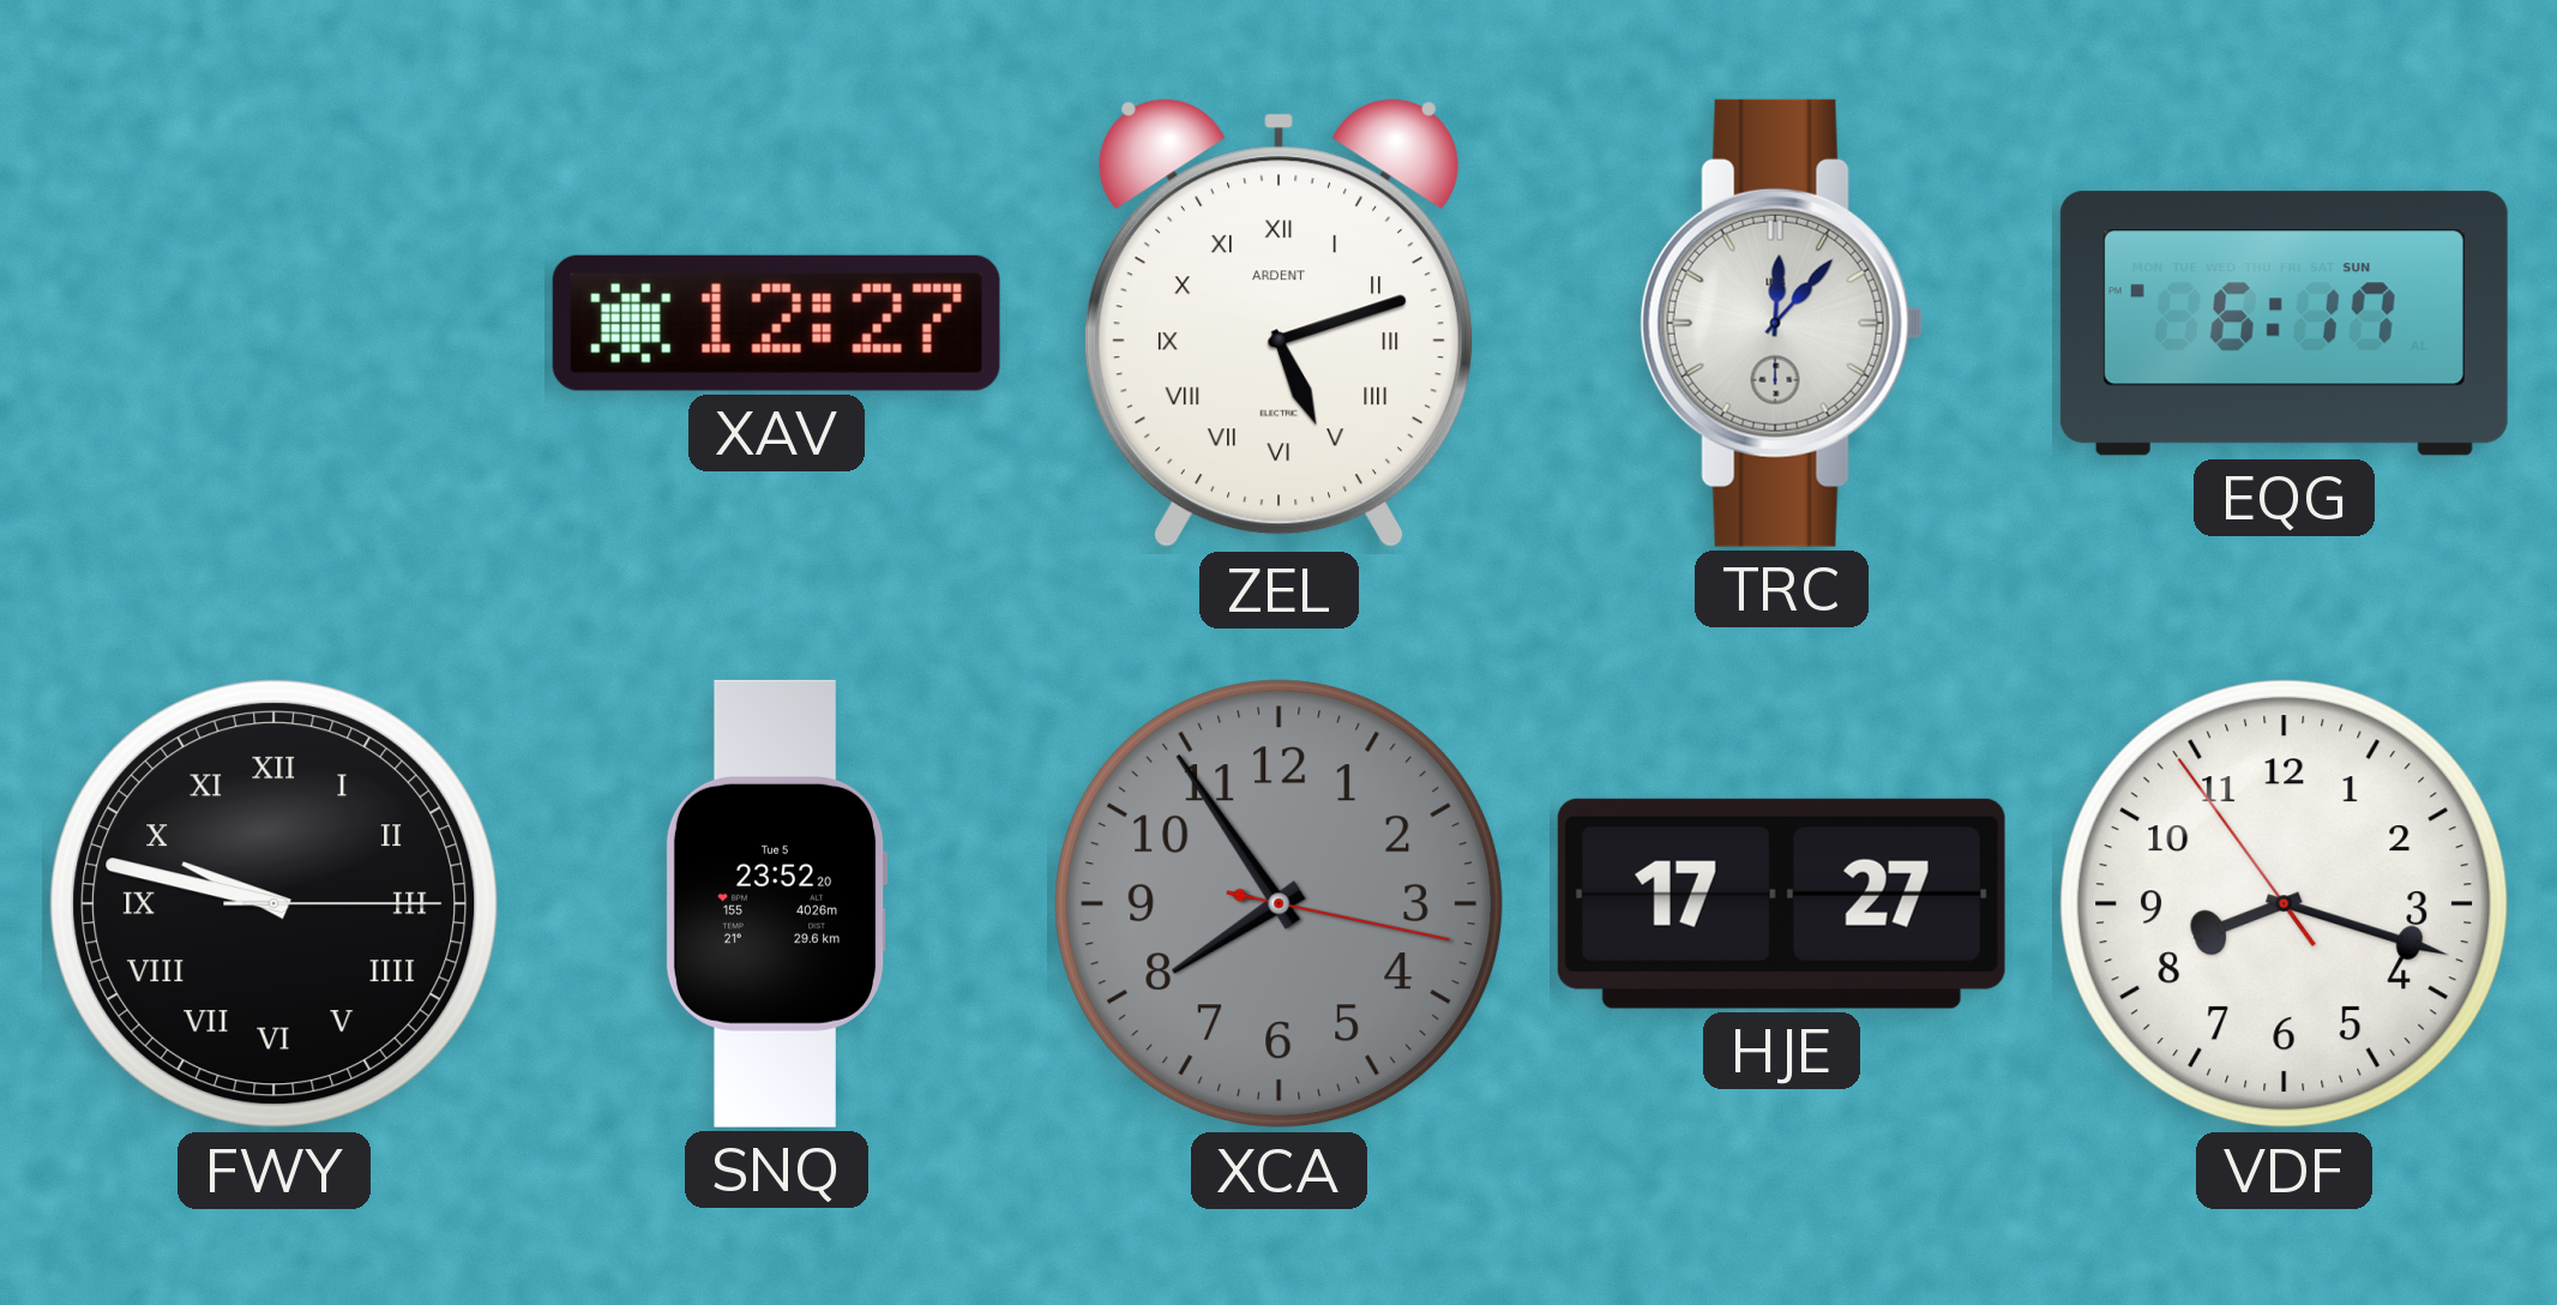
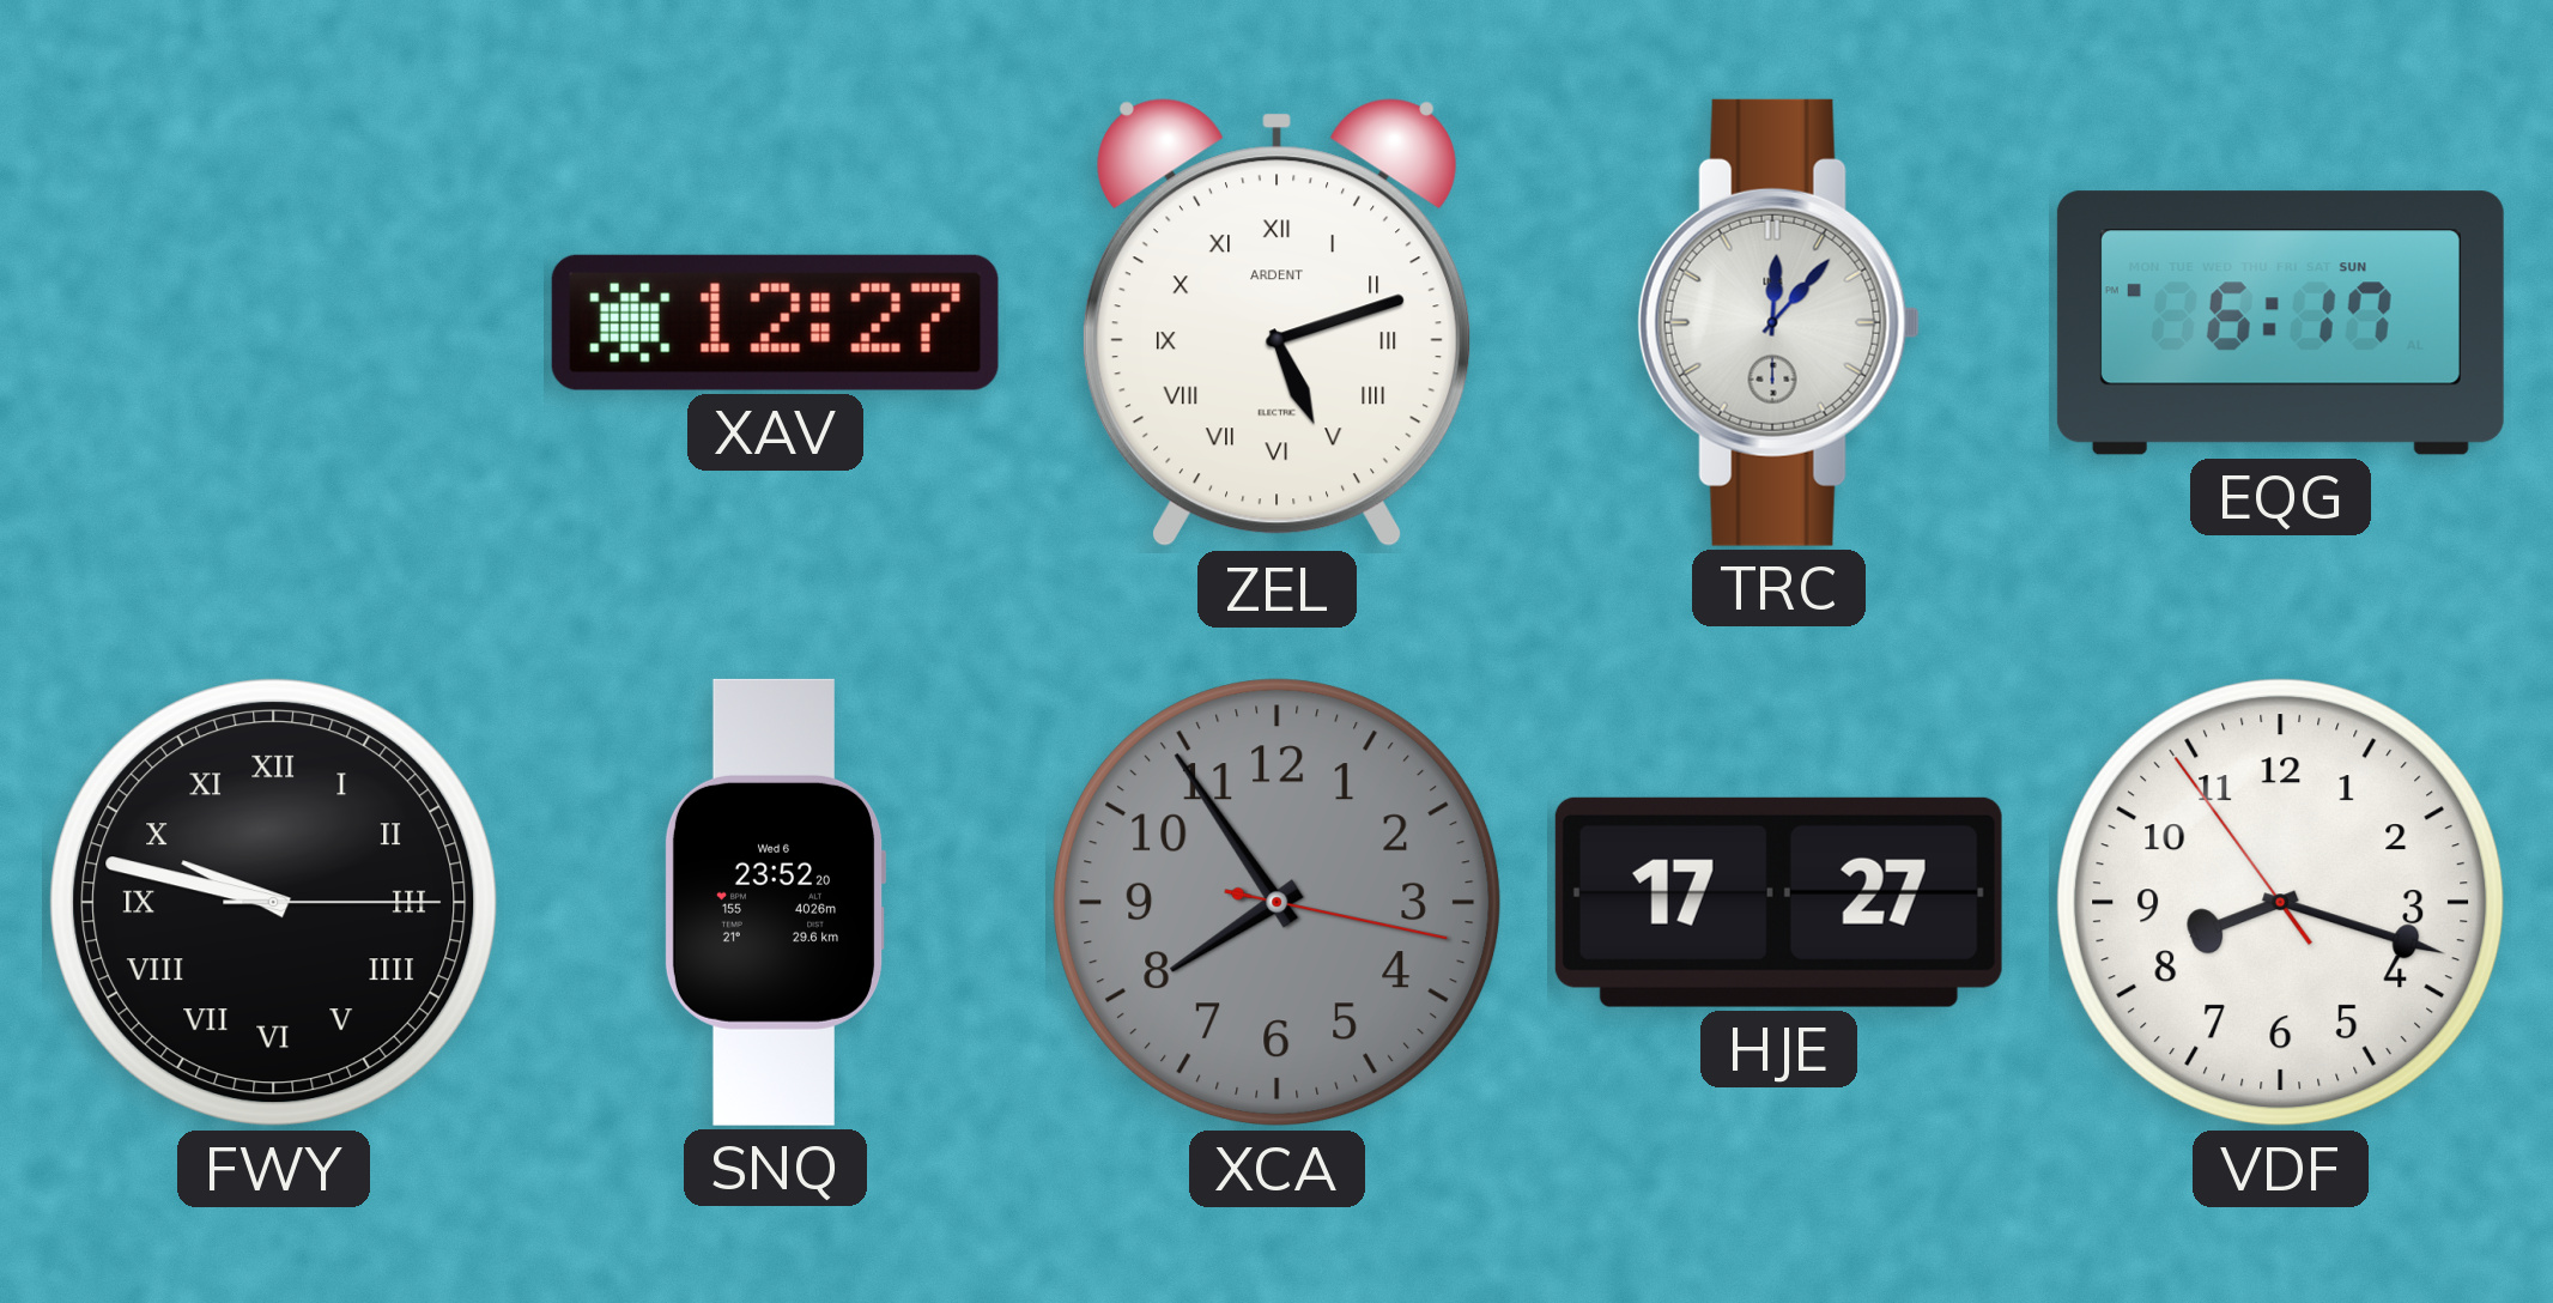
SNQ date: Tue 5 -> Wed 6
